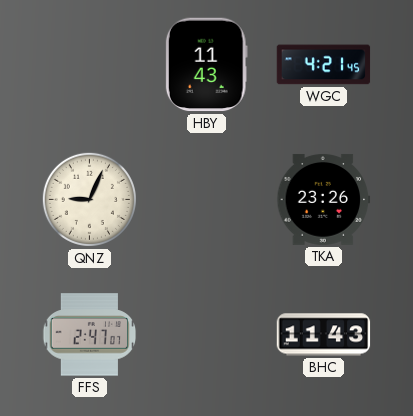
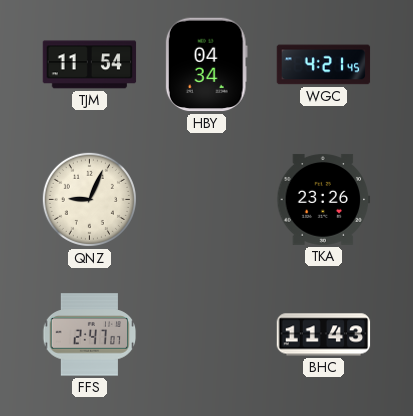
TJM: none -> 11:54
HBY: 11:43 -> 04:34
